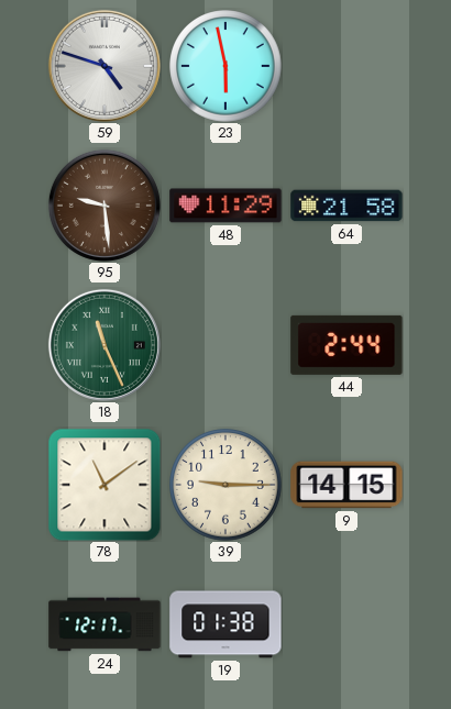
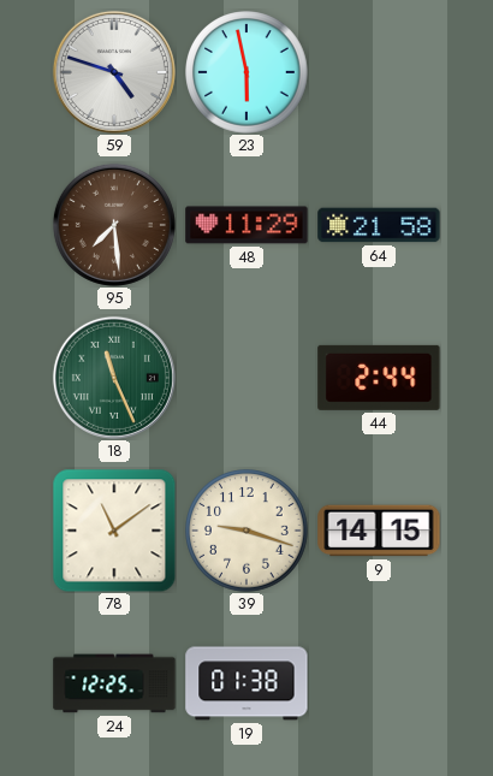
95: 9:29 -> 7:29
39: 9:15 -> 9:18
24: 12:17 -> 12:25
